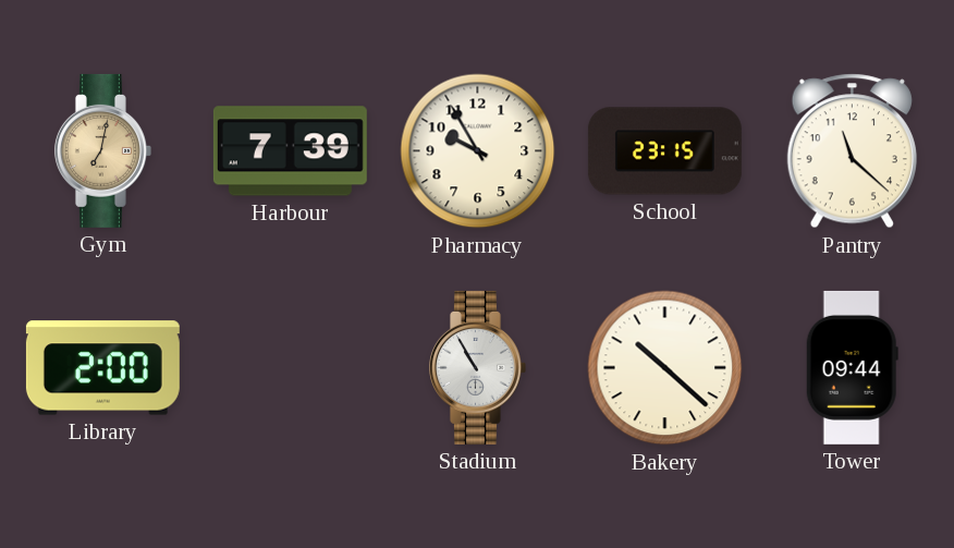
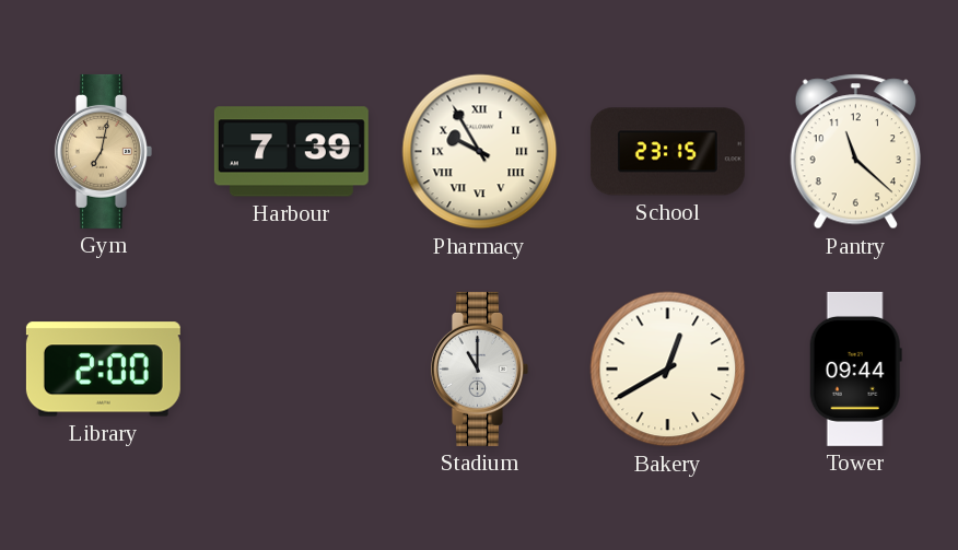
Pharmacy numerals: Arabic -> Roman
Stadium: 10:55 -> 11:00
Bakery: 10:22 -> 12:40
